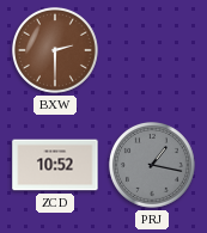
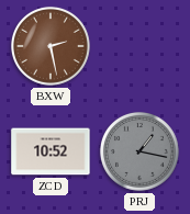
BXW: 2:30 -> 2:28
